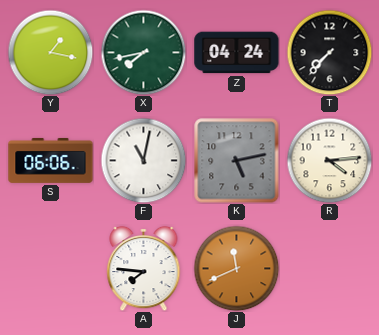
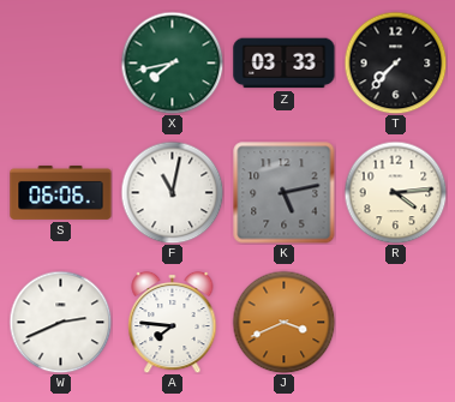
Y: 1:17 -> none
Z: 04:24 -> 03:33
W: none -> 2:41
J: 11:41 -> 3:41
